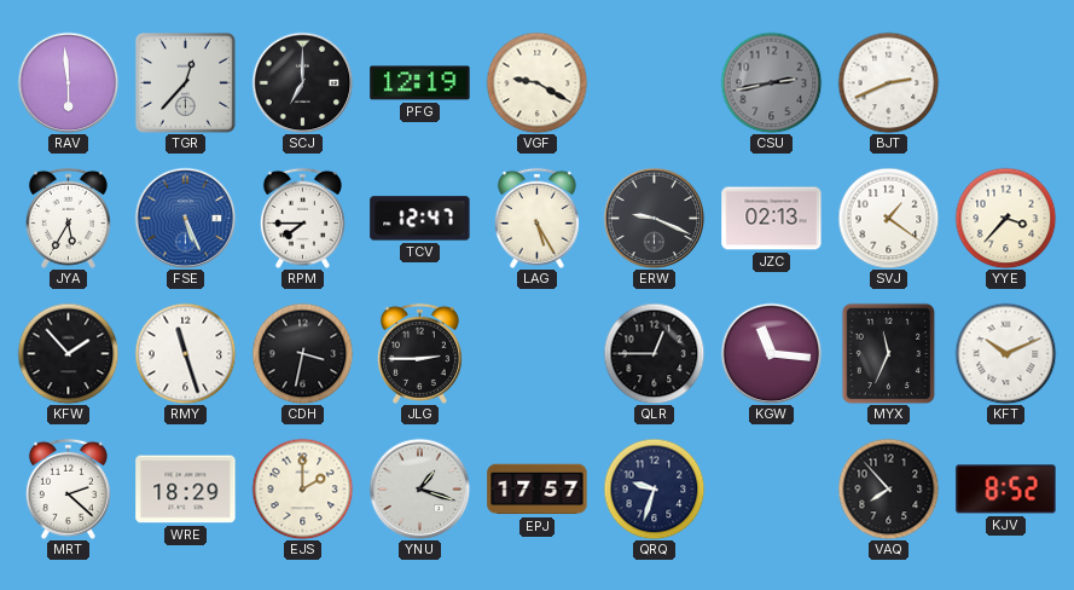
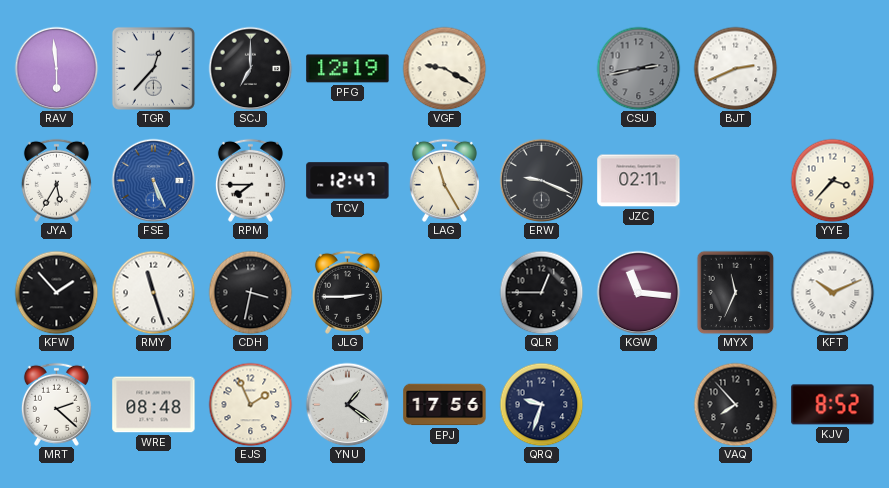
LAG: 5:25 -> 11:25
JZC: 02:13 -> 02:11
SVJ: 1:21 -> none
WRE: 18:29 -> 08:48
EJS: 2:00 -> 1:56
YNU: 1:18 -> 1:21
EPJ: 17:57 -> 17:56
